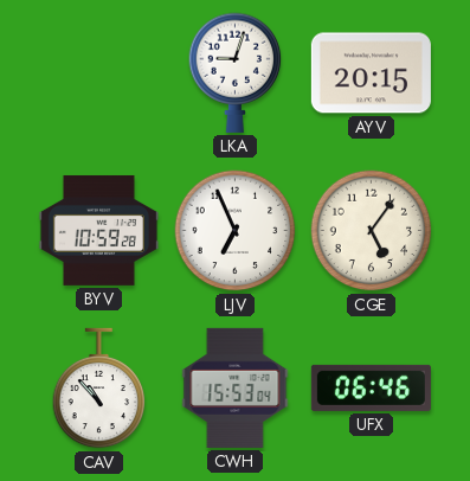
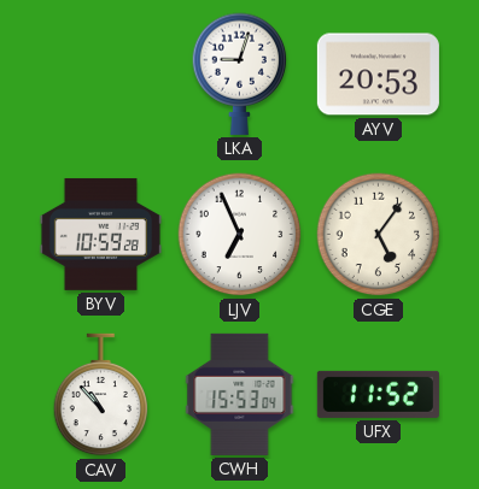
AYV: 20:15 -> 20:53
UFX: 06:46 -> 11:52
